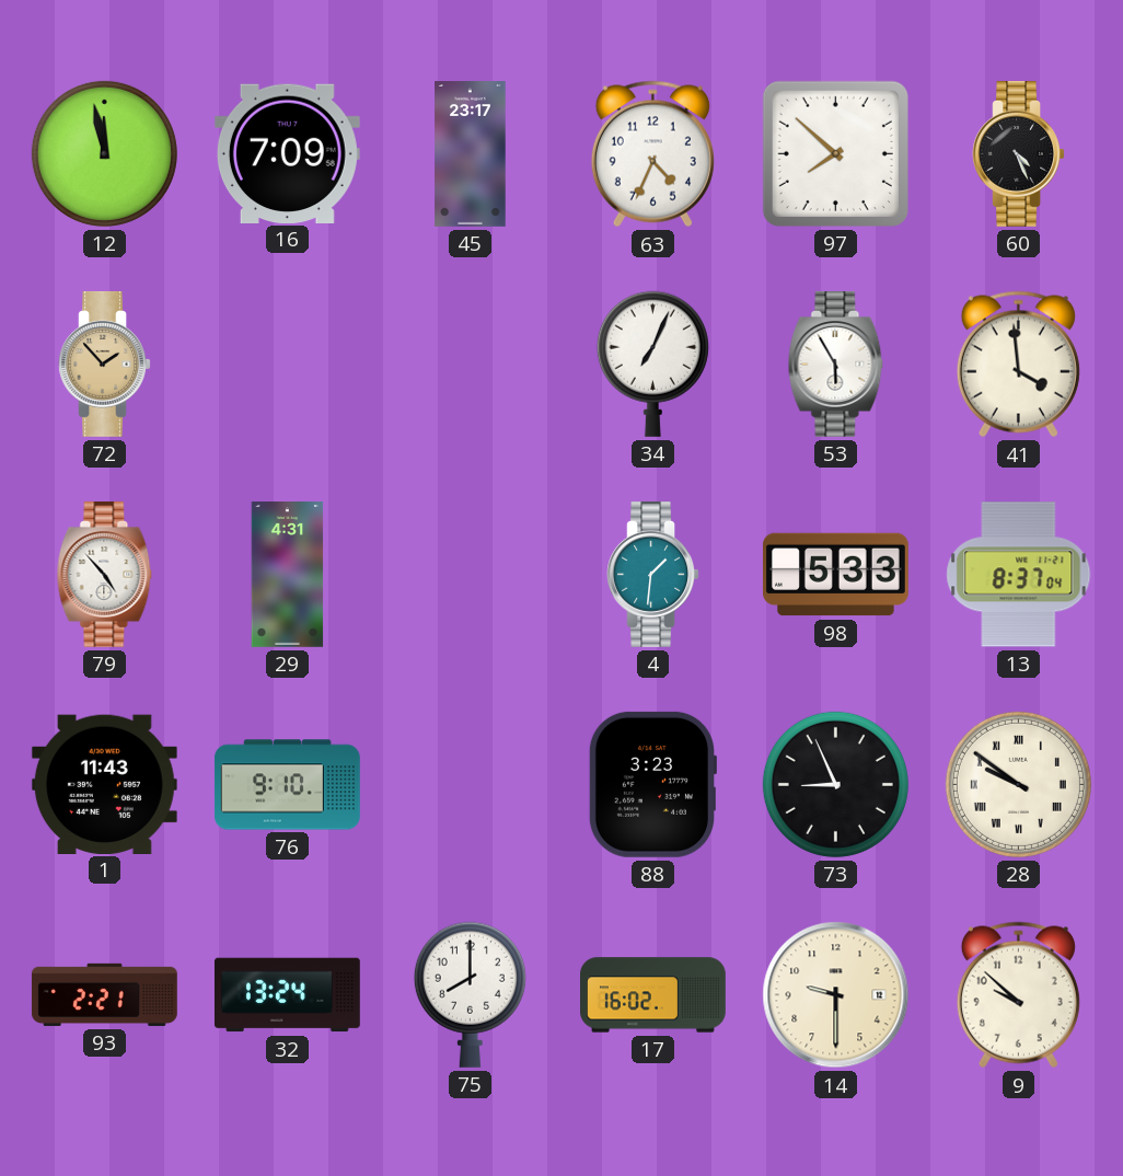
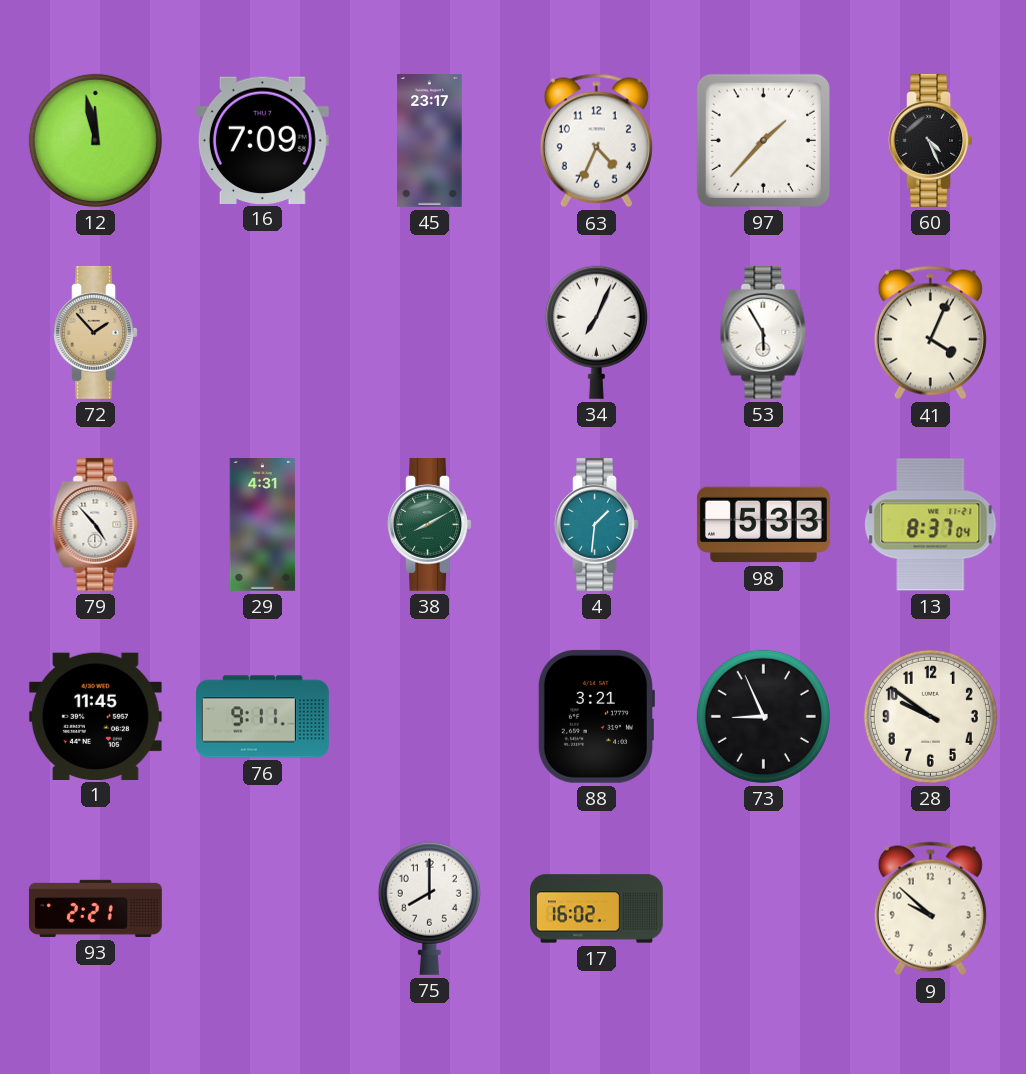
97: 7:52 -> 1:37
41: 3:59 -> 4:04
38: none -> 8:10
1: 11:43 -> 11:45
76: 9:10 -> 9:11
88: 3:23 -> 3:21
28 numerals: Roman -> Arabic
32: 13:24 -> none
14: 9:30 -> none
